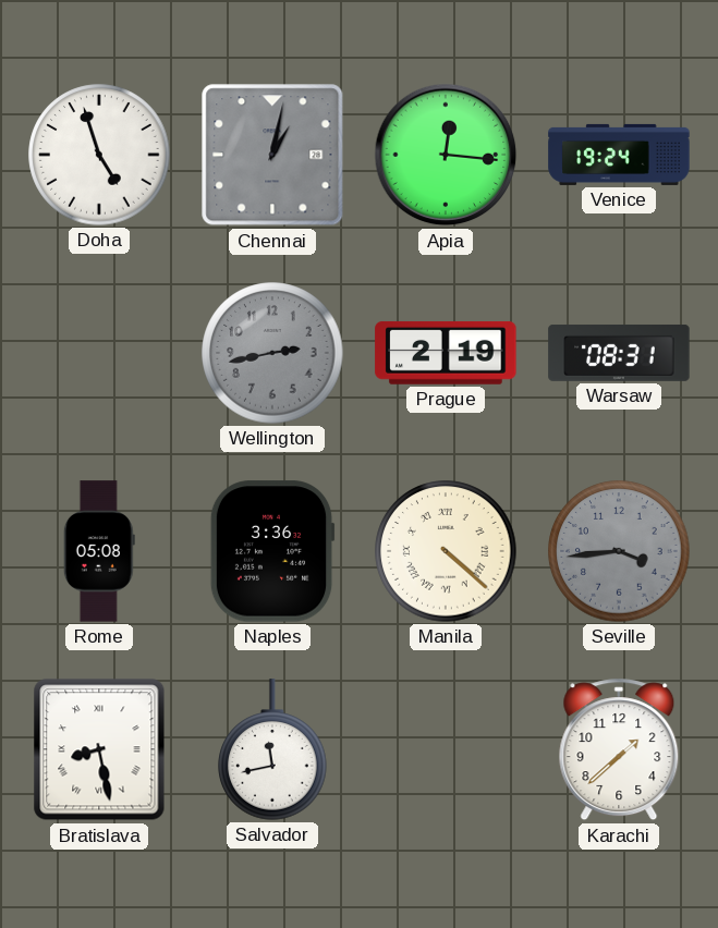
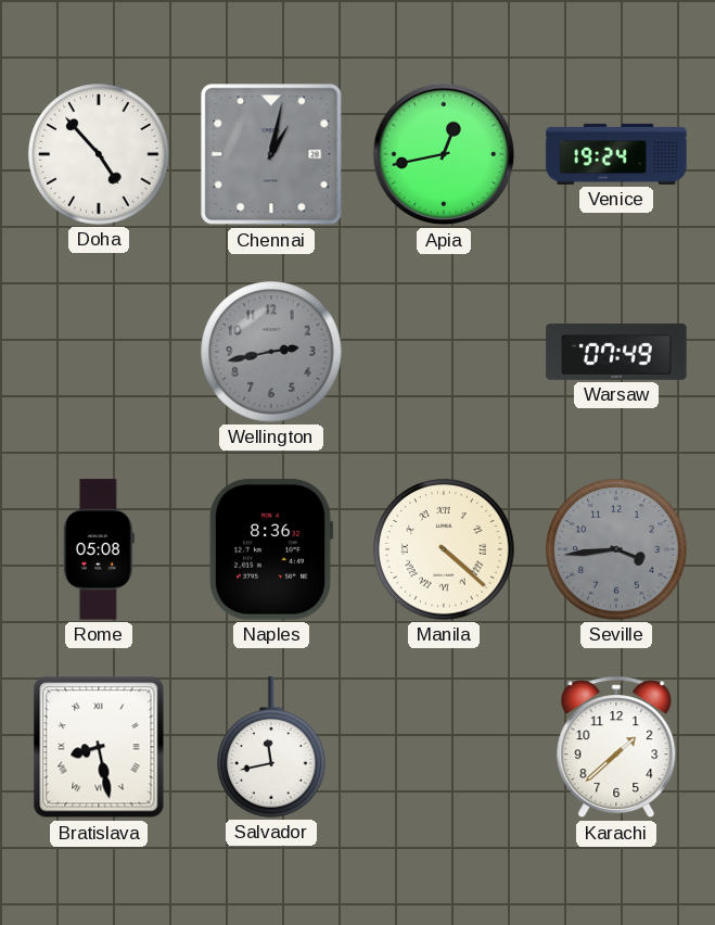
Doha: 4:57 -> 4:53
Apia: 12:16 -> 12:43
Prague: 2:19 -> none
Warsaw: 08:31 -> 07:49
Naples: 3:36 -> 8:36
